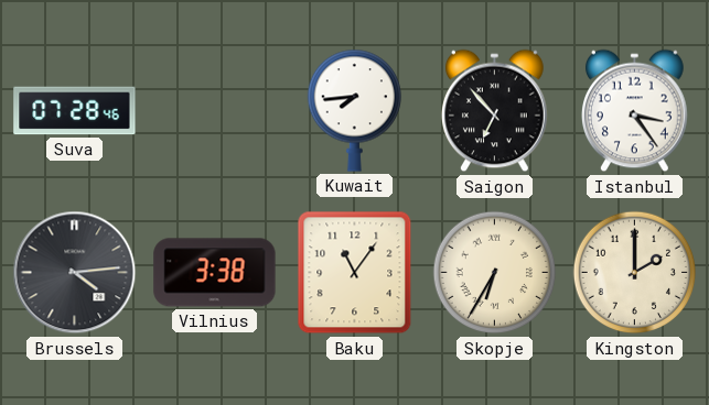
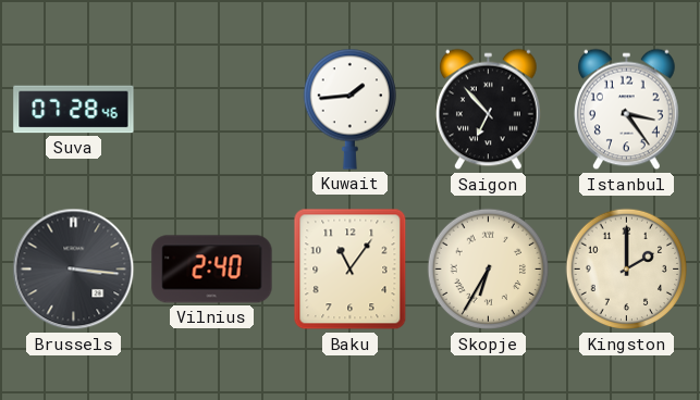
Kuwait: 7:44 -> 1:44
Brussels: 4:14 -> 3:16
Vilnius: 3:38 -> 2:40
